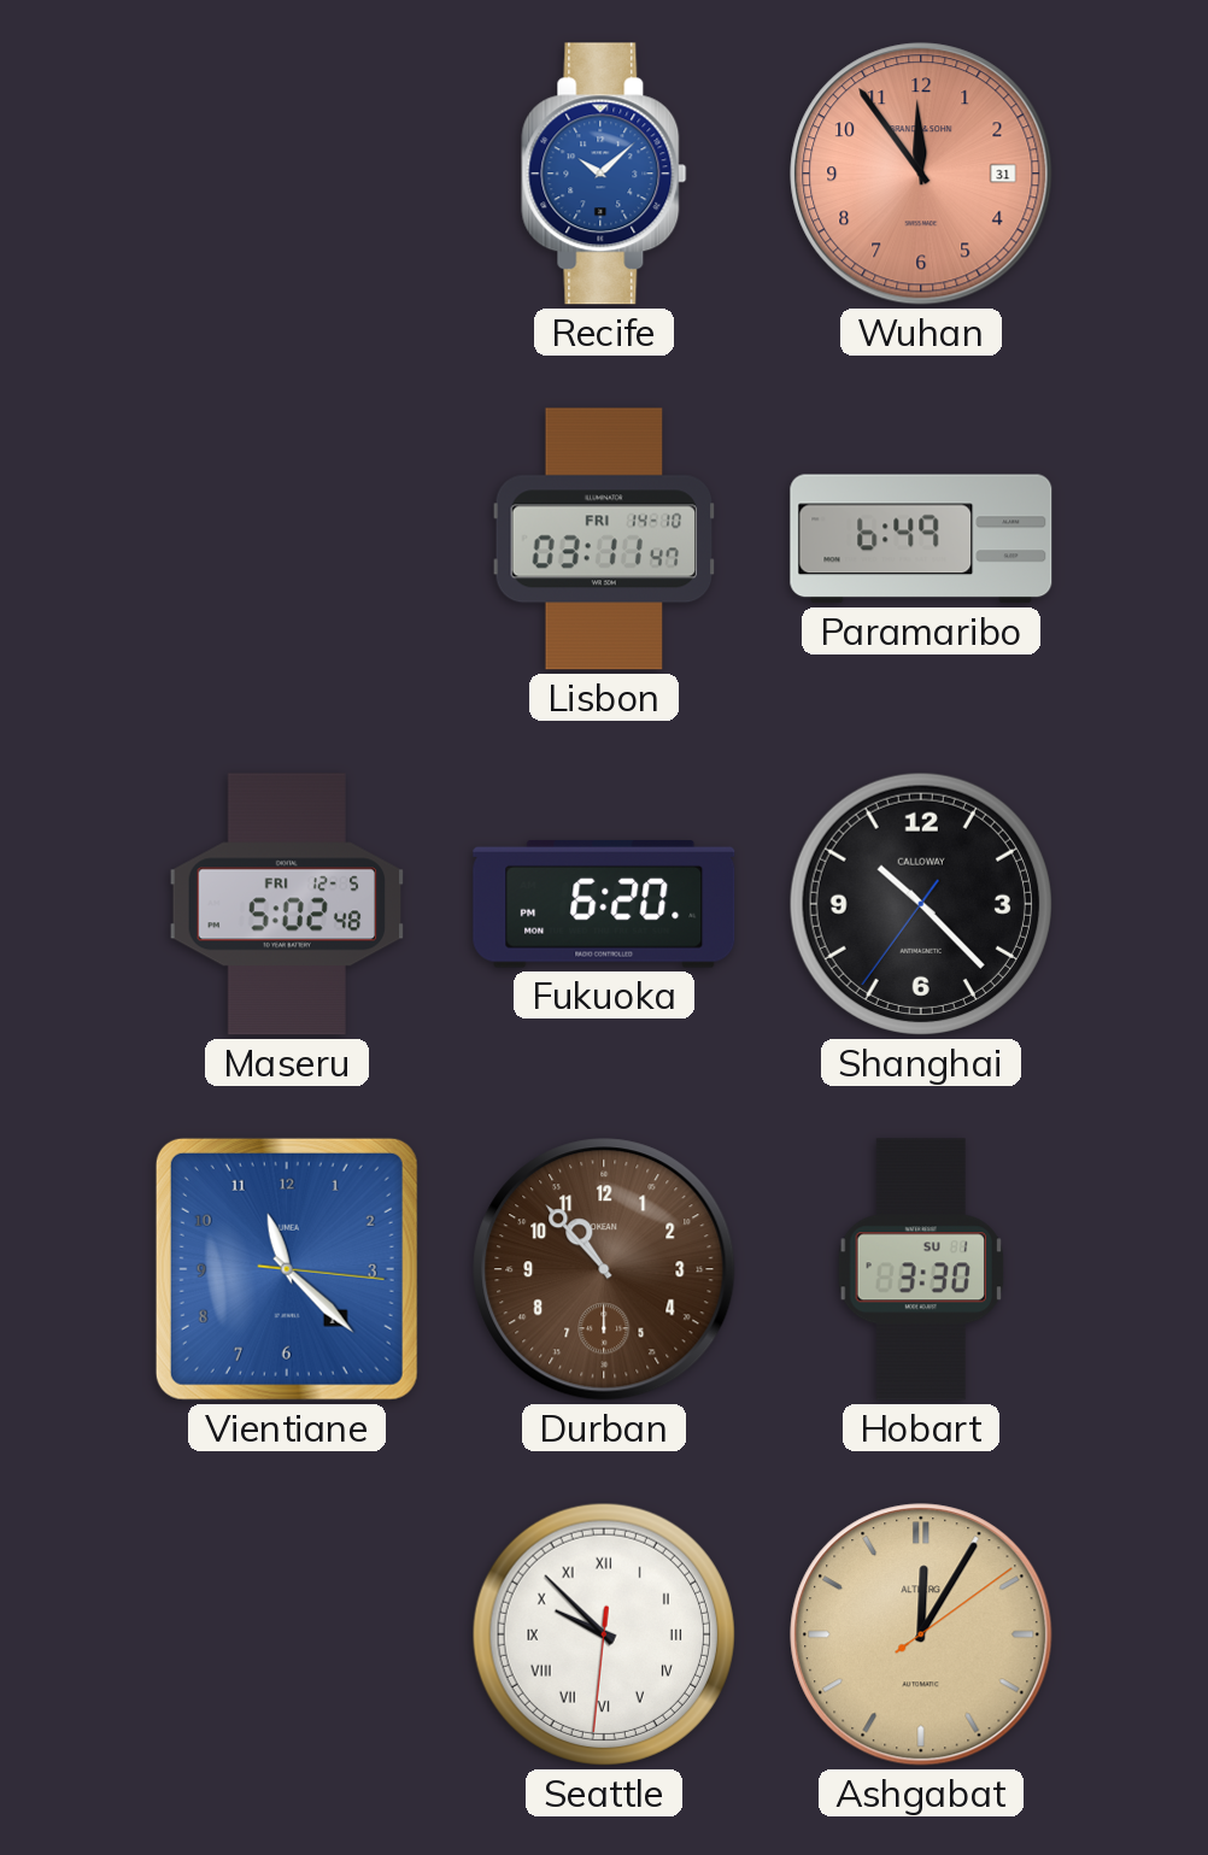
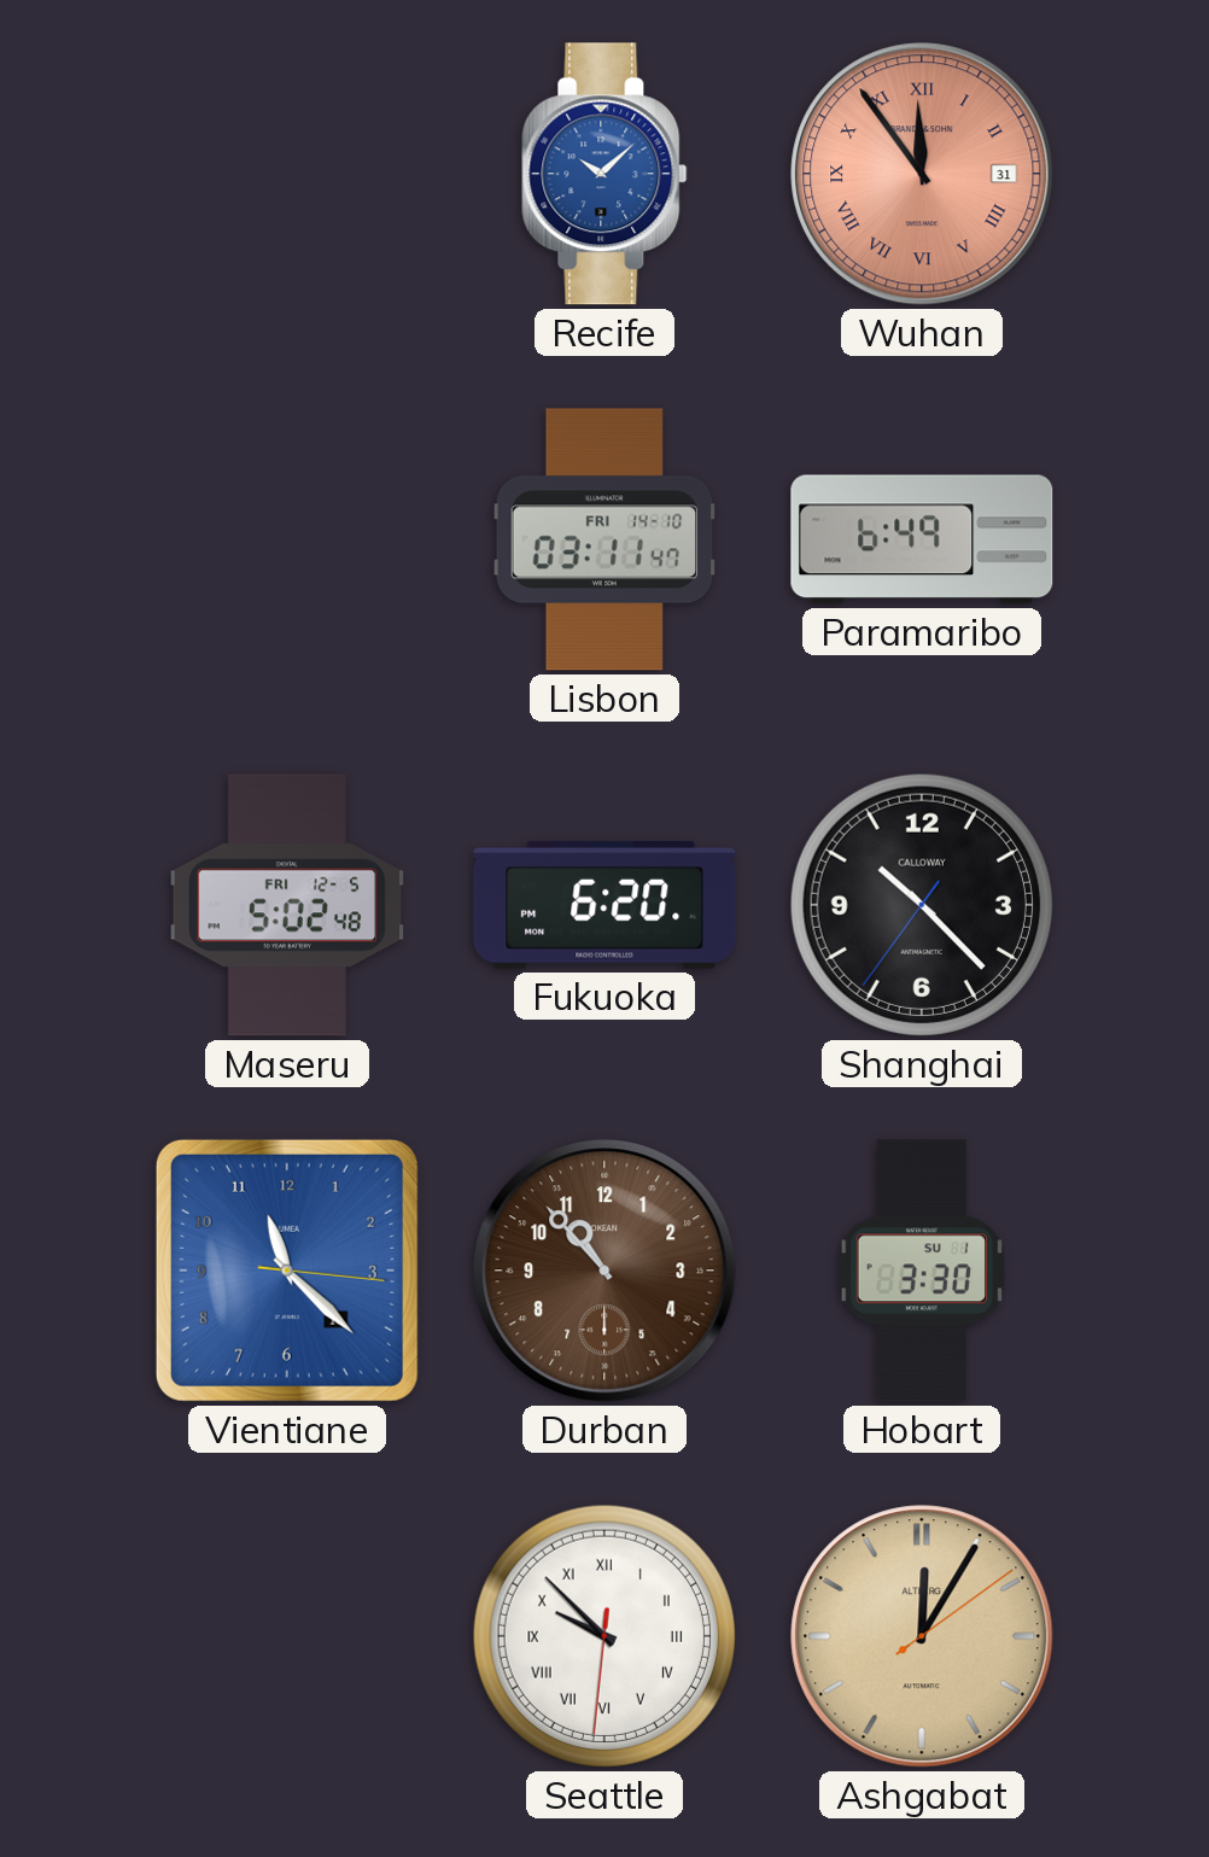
Wuhan numerals: Arabic -> Roman
